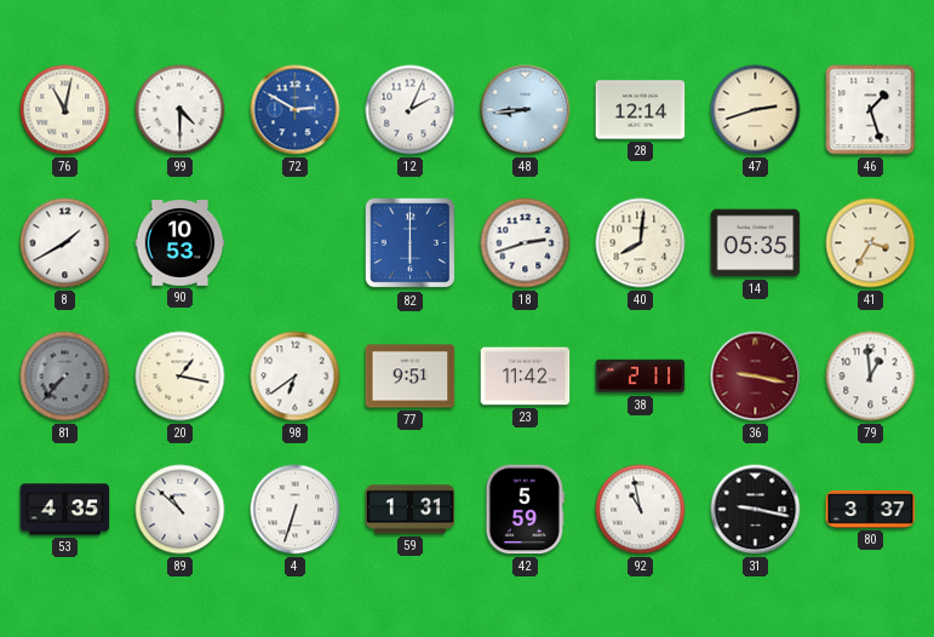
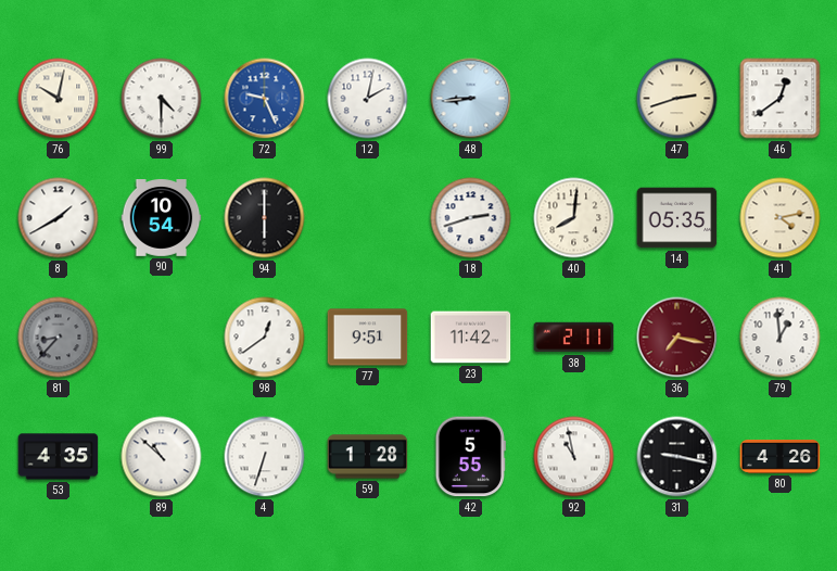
76: 11:02 -> 10:02
72: 2:50 -> 9:26
12: 2:04 -> 2:02
28: 12:14 -> none
46: 1:27 -> 12:39
90: 10:53 -> 10:54
94: none -> 6:00
82: 6:00 -> none
41: 3:35 -> 4:13
81: 7:37 -> 8:37
20: 1:17 -> none
98: 6:39 -> 12:39
36: 9:17 -> 7:17
59: 1:31 -> 1:28
42: 5:59 -> 5:55
80: 3:37 -> 4:26
